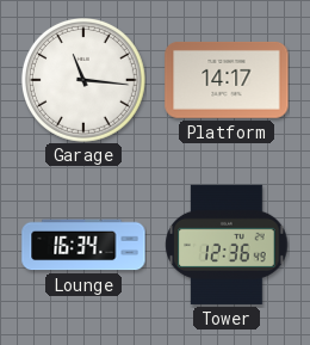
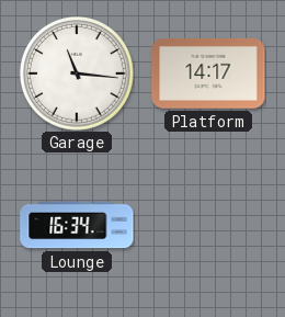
Tower: 12:36 -> none
